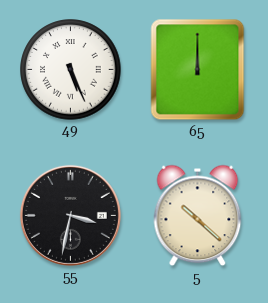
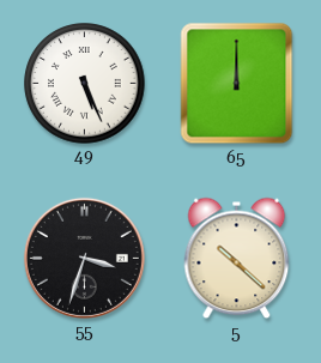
55: 3:32 -> 3:33
